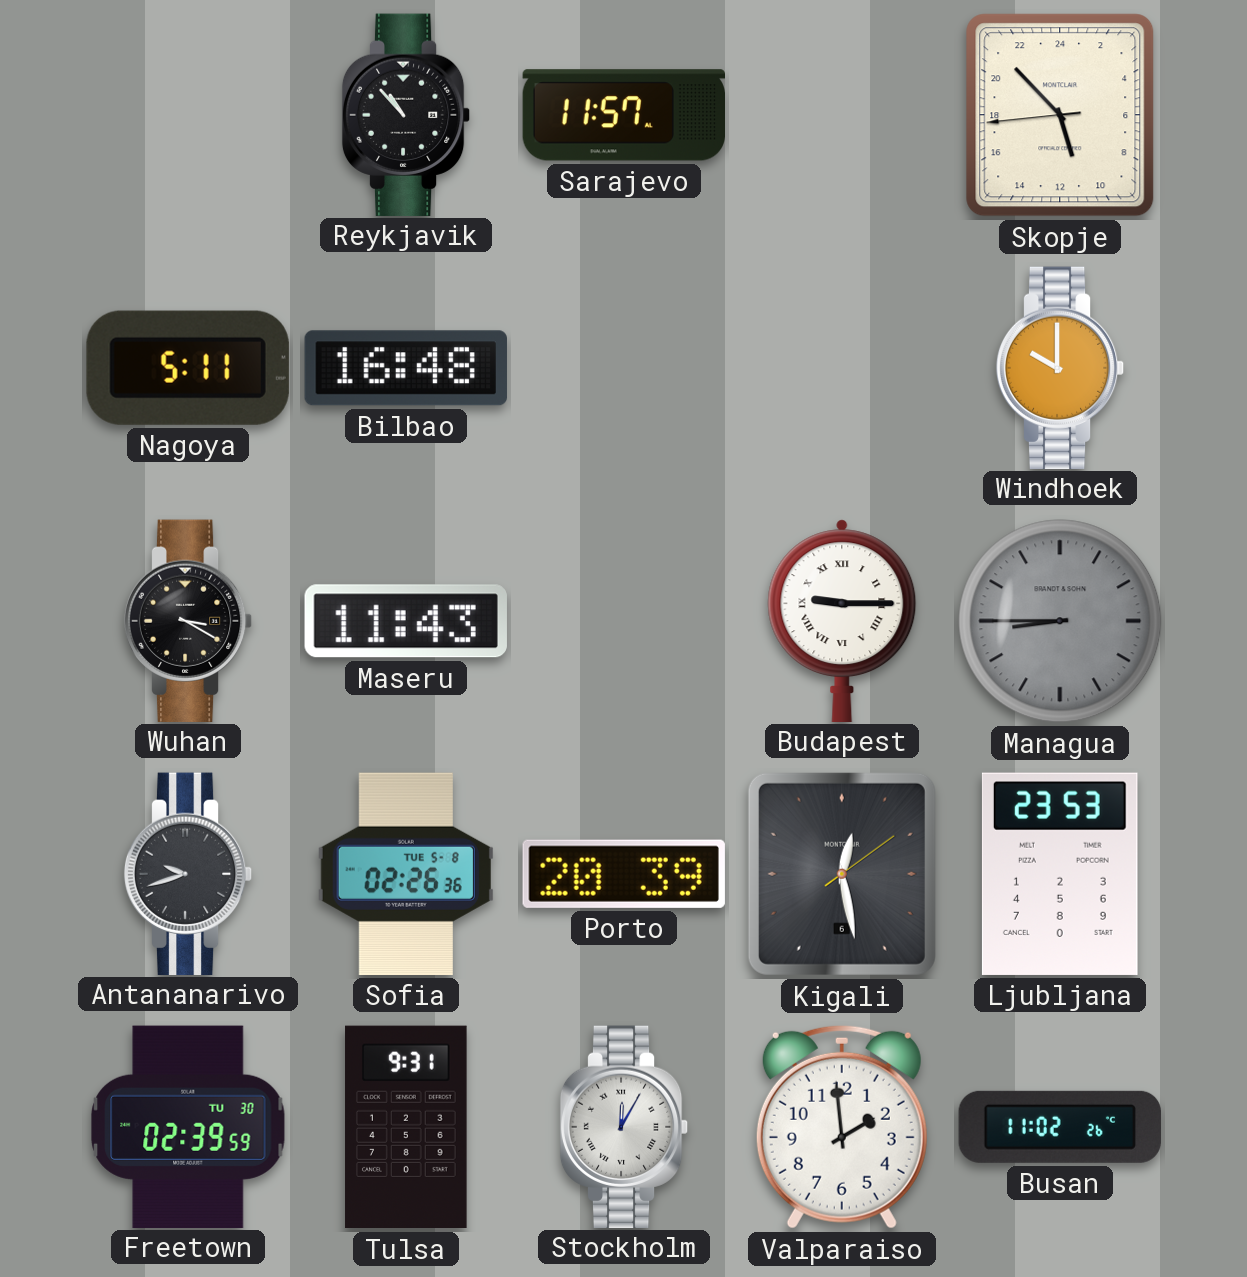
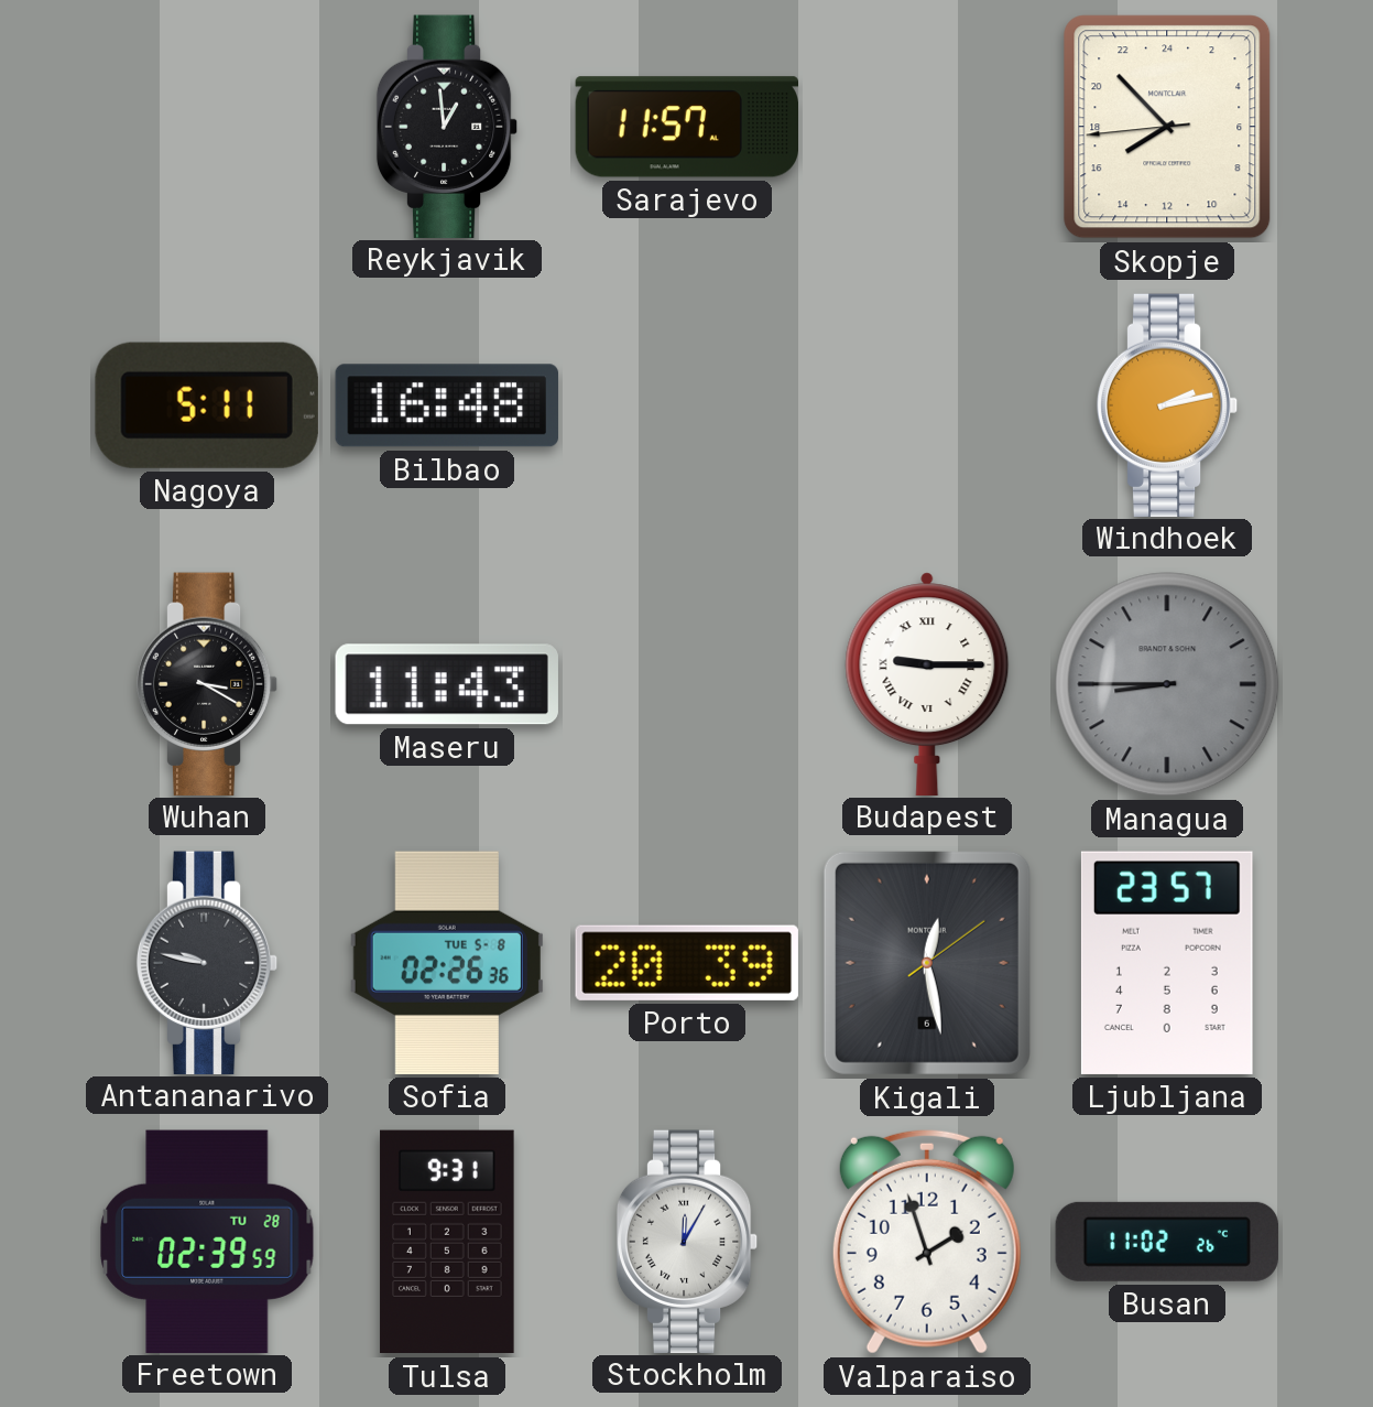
Reykjavik: 10:53 -> 12:59
Skopje: 10:52 -> 15:52
Windhoek: 10:00 -> 2:13
Antananarivo: 9:42 -> 9:47
Ljubljana: 23:53 -> 23:57
Freetown date: TU 30 -> TU 28
Valparaiso: 1:59 -> 1:57
